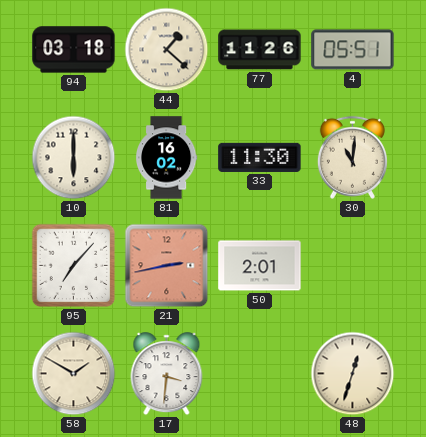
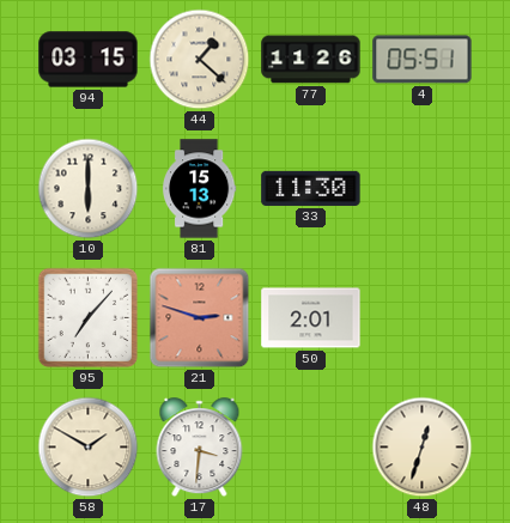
94: 03:18 -> 03:15
81: 16:02 -> 15:13
30: 11:01 -> none
21: 2:43 -> 2:48
